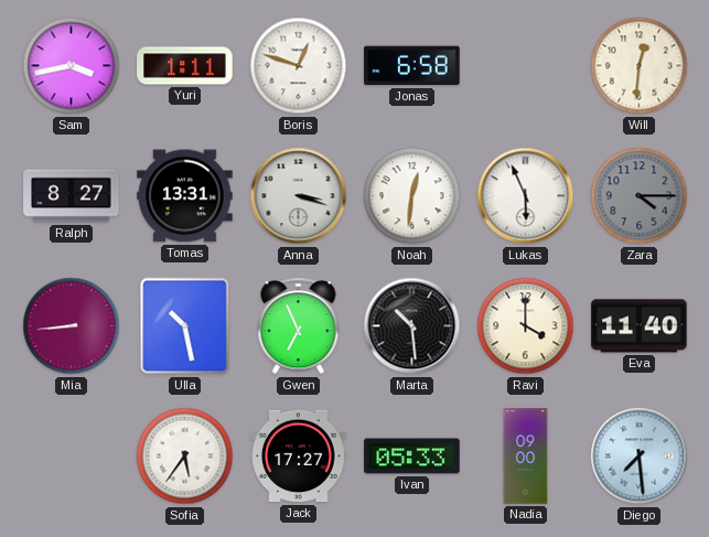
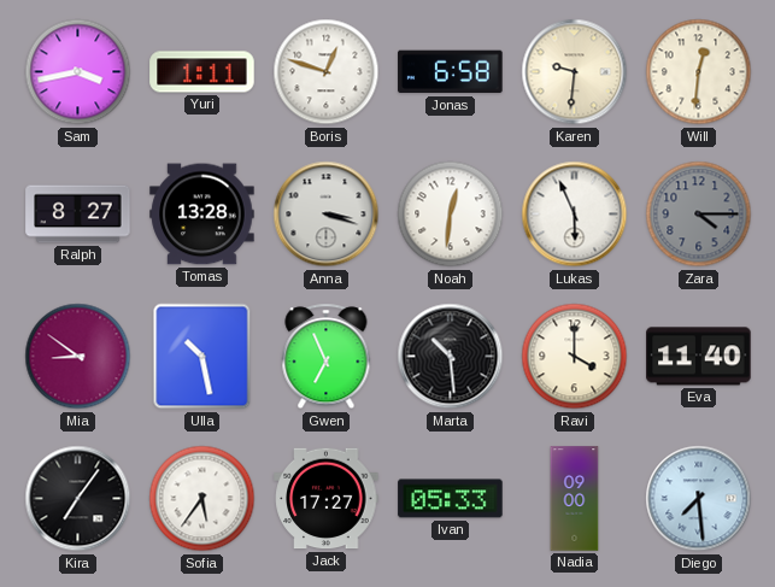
Karen: none -> 9:31
Tomas: 13:31 -> 13:28
Mia: 8:44 -> 8:51
Kira: none -> 7:06
